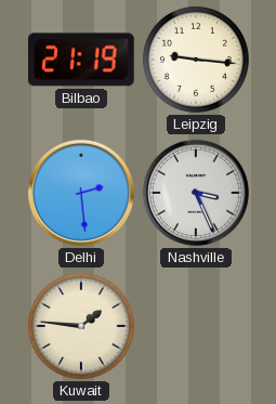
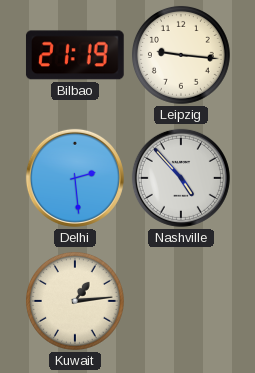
Nashville: 3:26 -> 4:53
Kuwait: 1:46 -> 1:14
